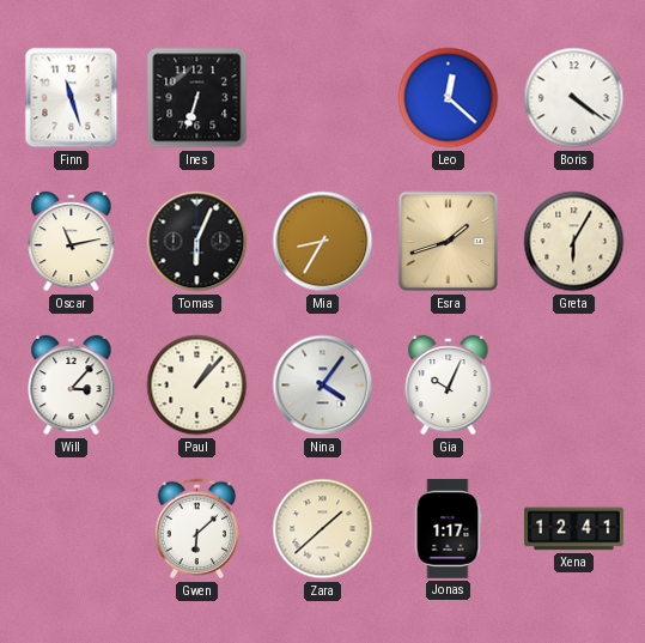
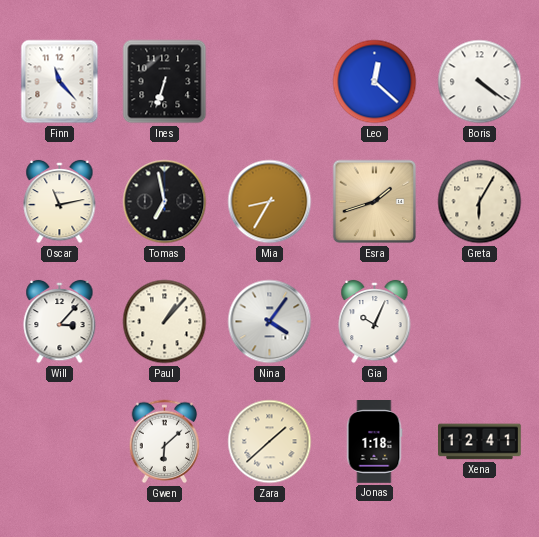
Finn: 11:27 -> 11:23
Tomas: 6:04 -> 6:58
Jonas: 1:17 -> 1:18
